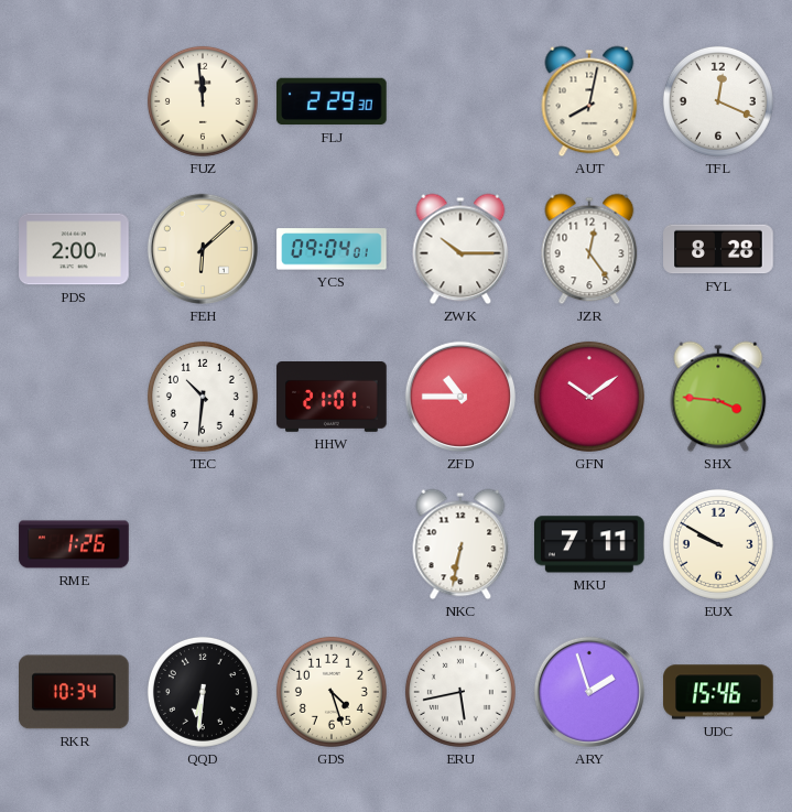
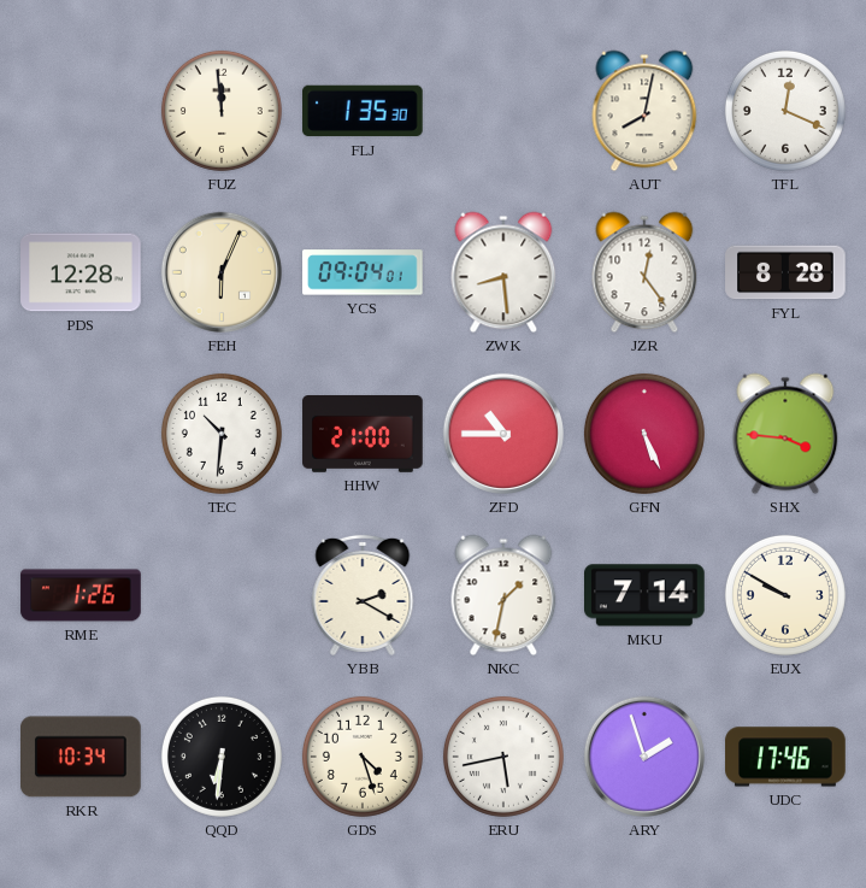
FLJ: 2:29 -> 1:35
PDS: 2:00 -> 12:28
FEH: 6:08 -> 6:04
ZWK: 10:15 -> 8:29
HHW: 21:01 -> 21:00
GFN: 10:09 -> 5:26
YBB: none -> 2:20
NKC: 6:32 -> 1:32
MKU: 7:11 -> 7:14
UDC: 15:46 -> 17:46
